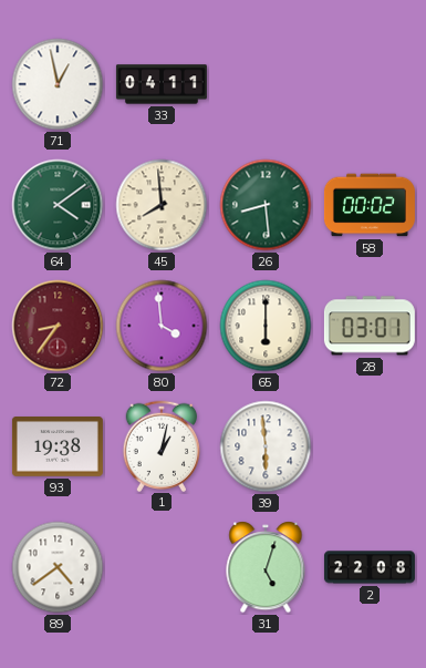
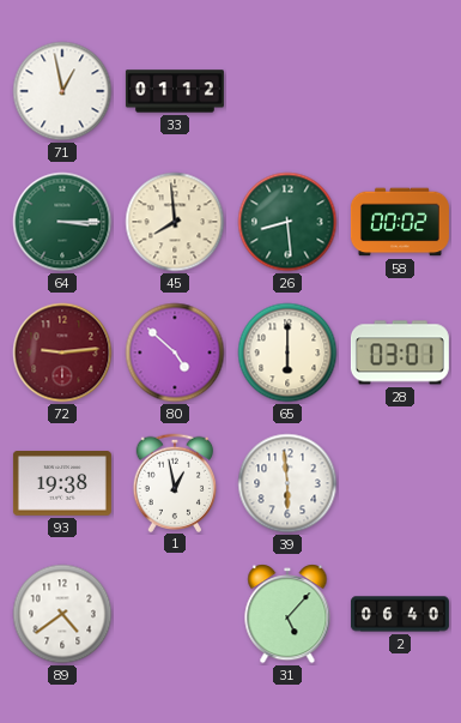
33: 04:11 -> 01:12
64: 4:09 -> 3:15
72: 8:36 -> 9:14
80: 3:59 -> 4:52
1: 1:02 -> 12:58
31: 5:03 -> 5:07
2: 22:08 -> 06:40
